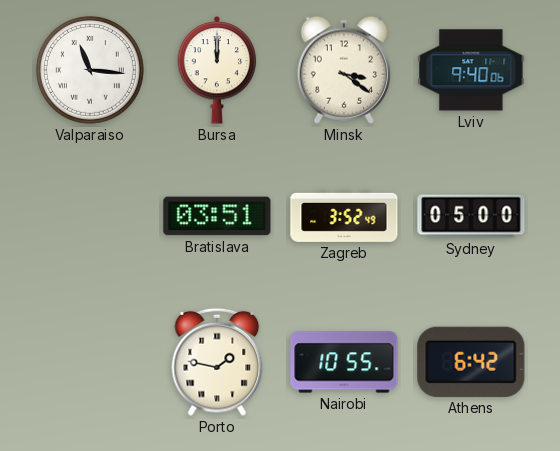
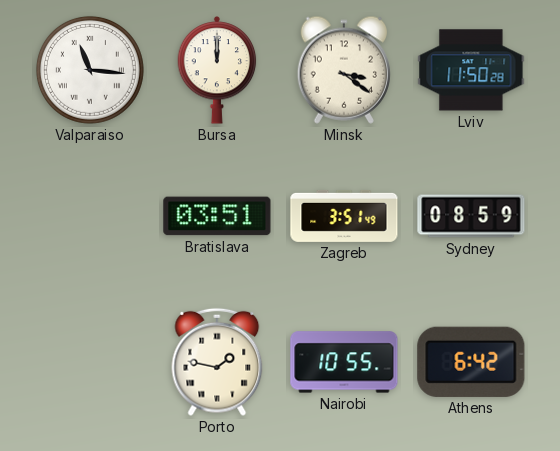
Lviv: 9:40 -> 11:50
Zagreb: 3:52 -> 3:51
Sydney: 05:00 -> 08:59
